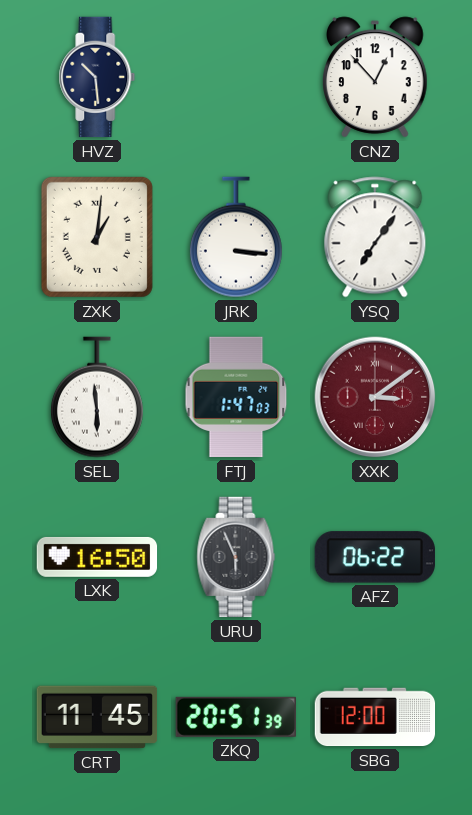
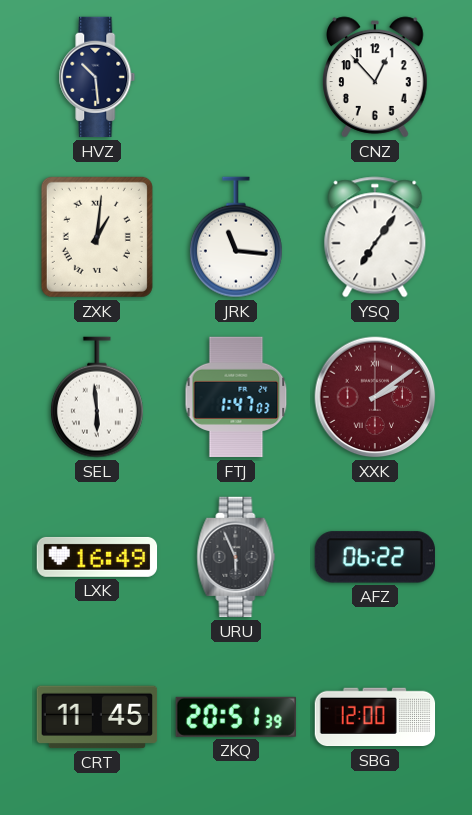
JRK: 3:16 -> 11:16
XXK: 3:09 -> 2:09
LXK: 16:50 -> 16:49
